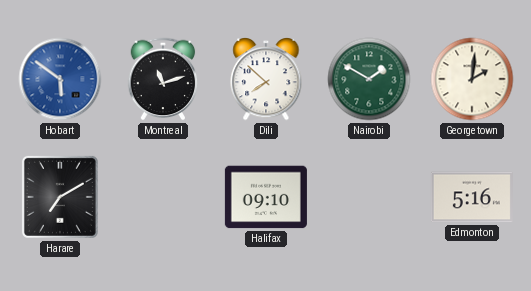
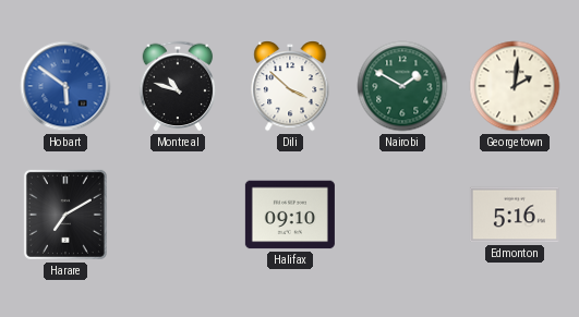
Montreal: 11:12 -> 10:48
Dili: 7:52 -> 3:52
